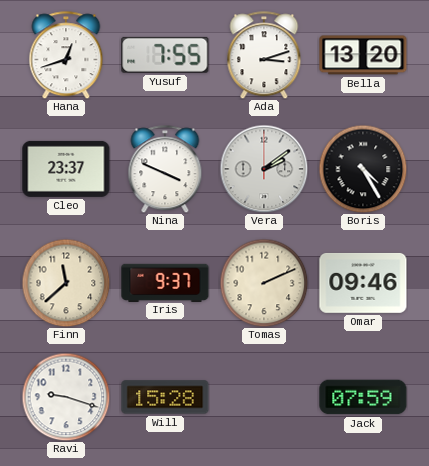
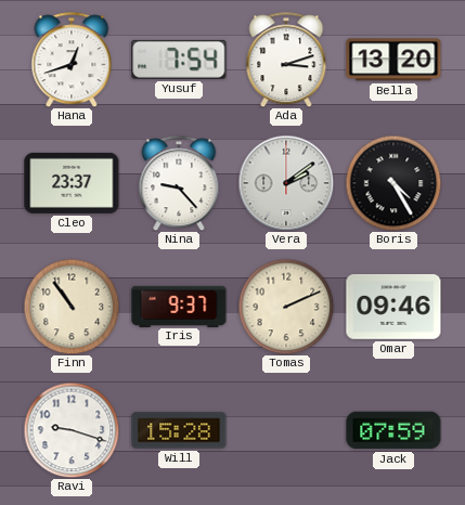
Yusuf: 7:55 -> 7:54
Nina: 3:49 -> 9:23
Finn: 11:38 -> 10:54
